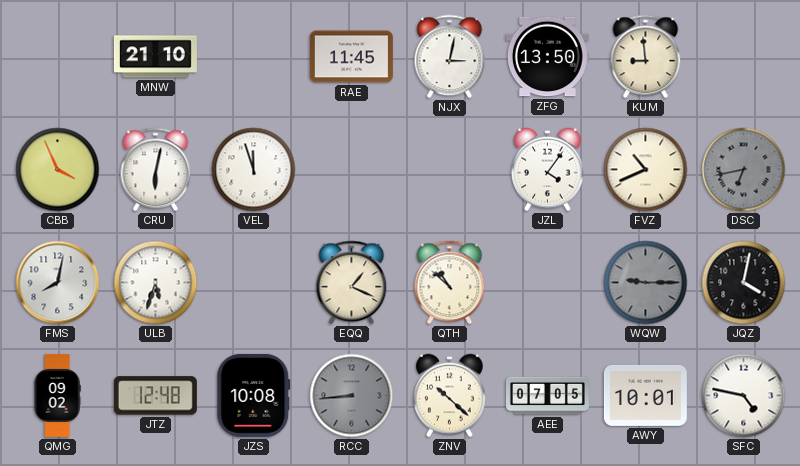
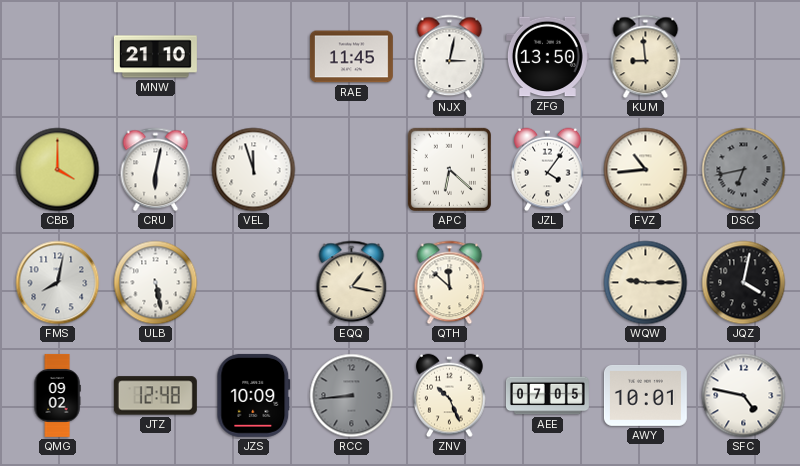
CBB: 3:56 -> 4:00
APC: none -> 6:22
FVZ: 10:41 -> 10:44
ULB: 5:33 -> 5:28
EQQ: 1:19 -> 1:17
QTH: 10:52 -> 11:52
WQW dial: grey -> cream
JZS: 10:08 -> 10:09
ZNV: 10:22 -> 10:26
